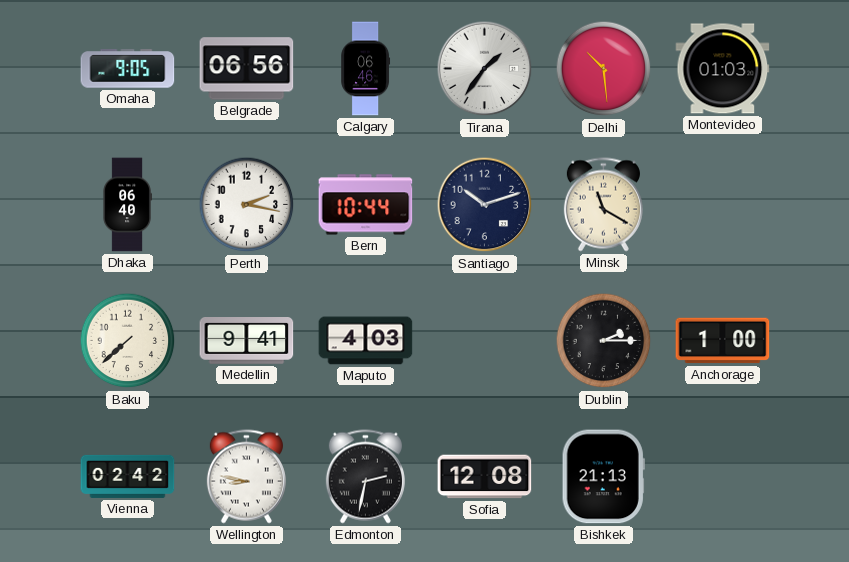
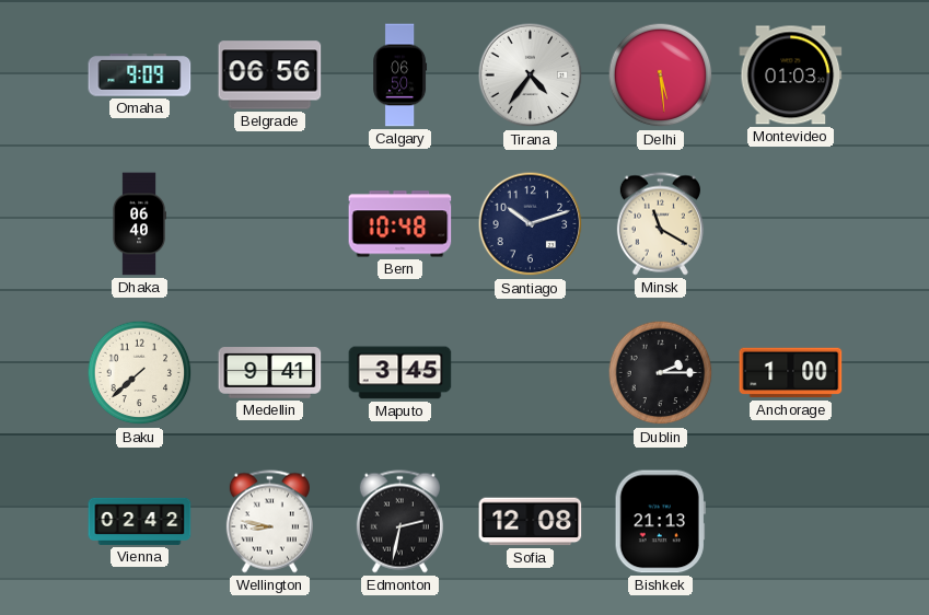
Omaha: 9:05 -> 9:09
Calgary: 06:46 -> 06:50
Tirana: 1:36 -> 4:36
Delhi: 10:29 -> 5:29
Perth: 2:17 -> none
Bern: 10:44 -> 10:48
Maputo: 4:03 -> 3:45
